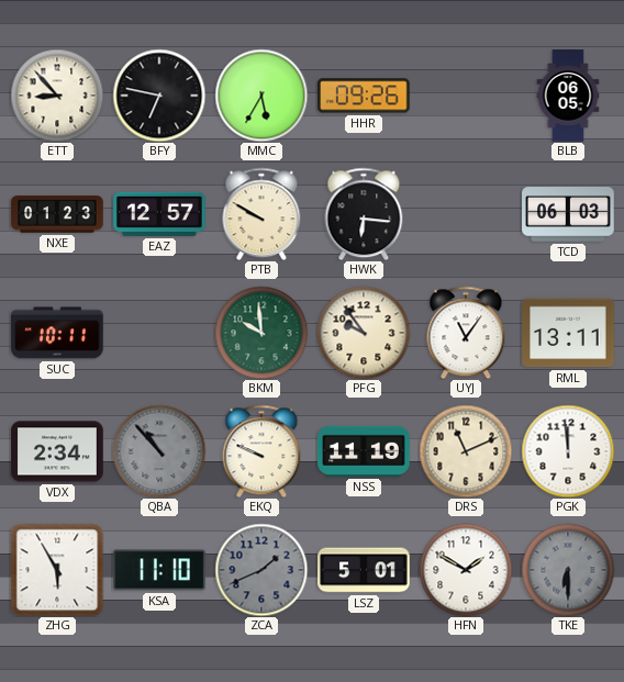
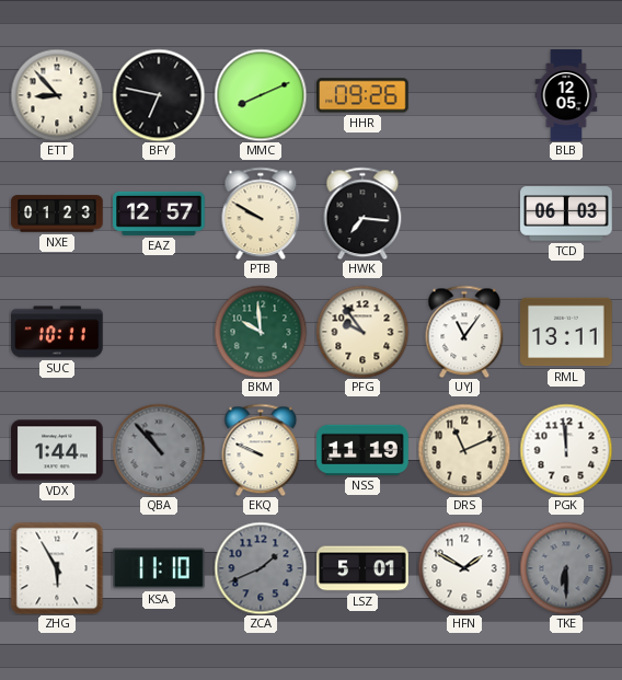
MMC: 5:35 -> 8:11
BLB: 06:05 -> 12:05
HWK: 6:16 -> 7:16
VDX: 2:34 -> 1:44
